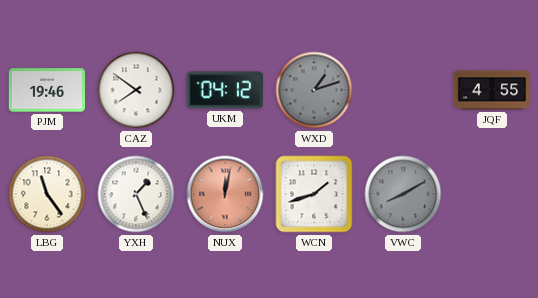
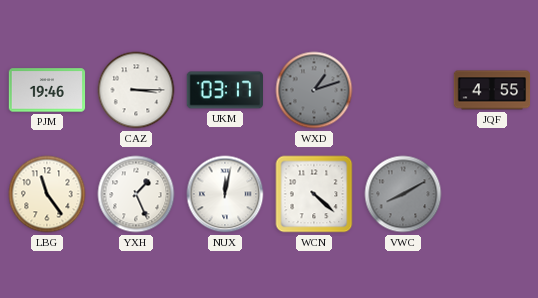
CAZ: 7:51 -> 3:15
UKM: 04:12 -> 03:17
NUX dial: salmon -> white
WCN: 1:42 -> 4:22
